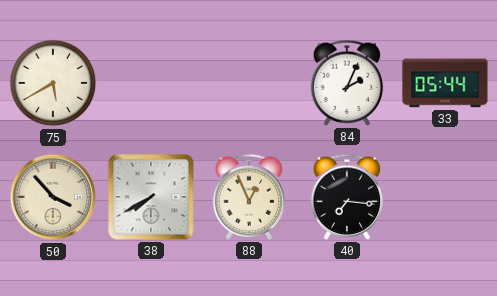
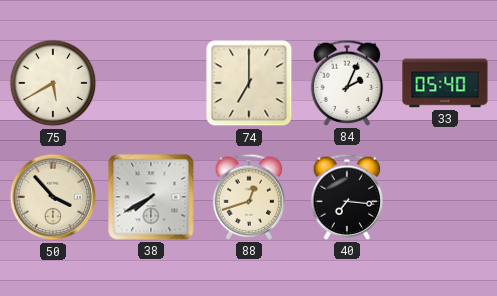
74: none -> 7:00
33: 05:44 -> 05:40
88: 12:56 -> 12:42
